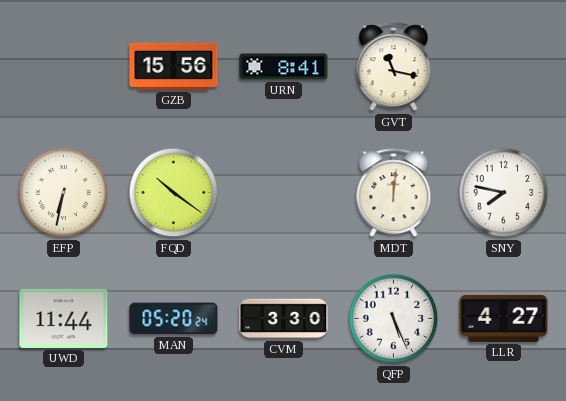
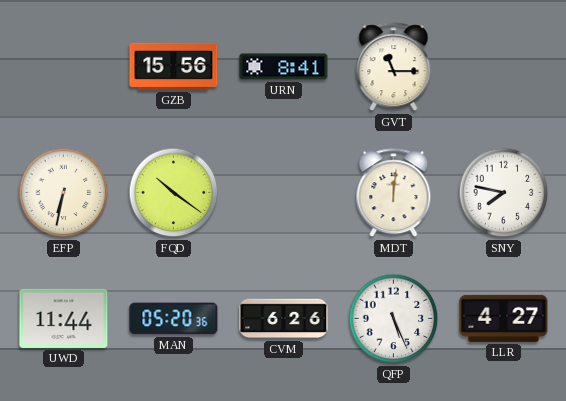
GVT: 11:17 -> 11:15
MAN: 05:20:24 -> 05:20:36
CVM: 3:30 -> 6:26
